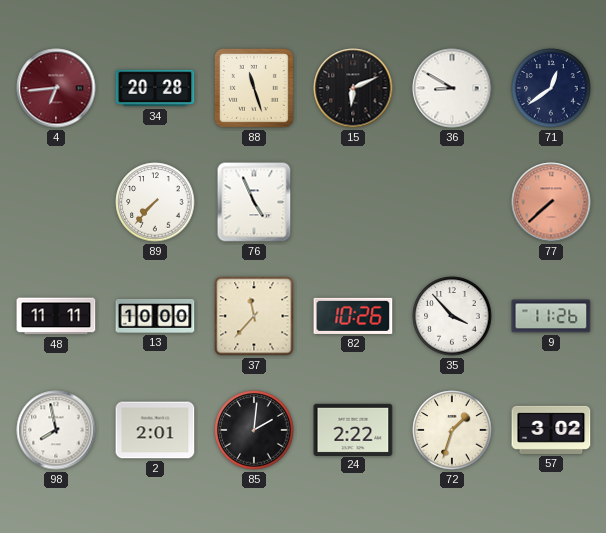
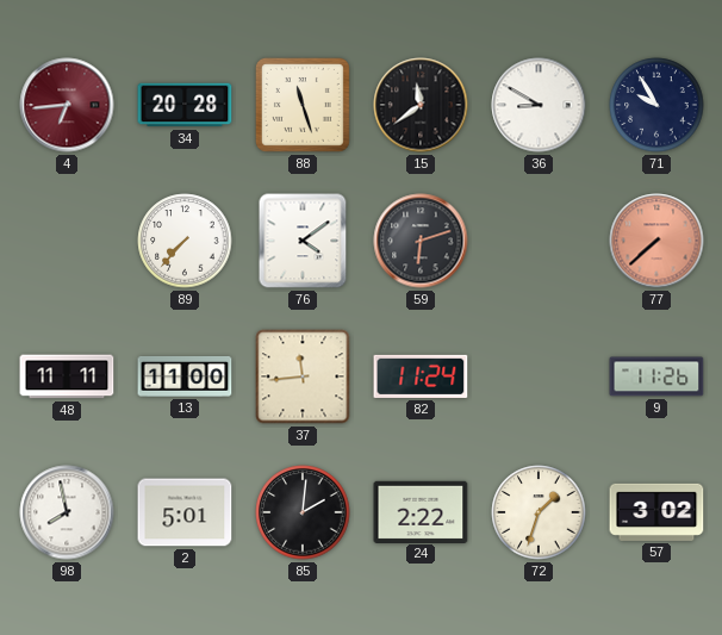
15: 6:11 -> 11:39
71: 12:39 -> 9:55
76: 4:56 -> 4:09
59: none -> 6:12
13: 10:00 -> 11:00
37: 11:37 -> 11:44
82: 10:26 -> 11:24
35: 3:53 -> none
2: 2:01 -> 5:01
